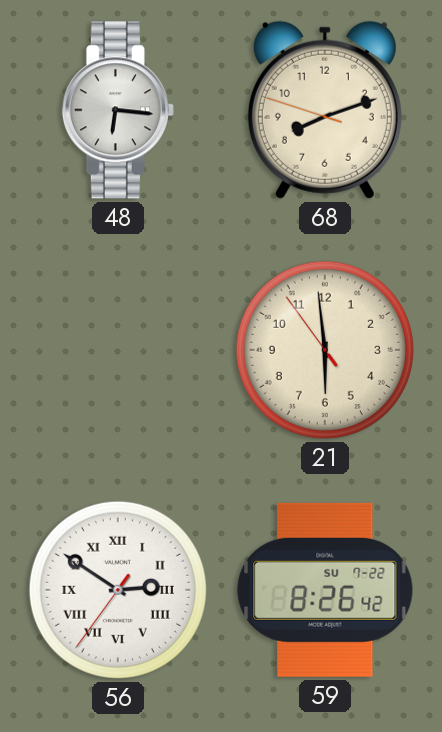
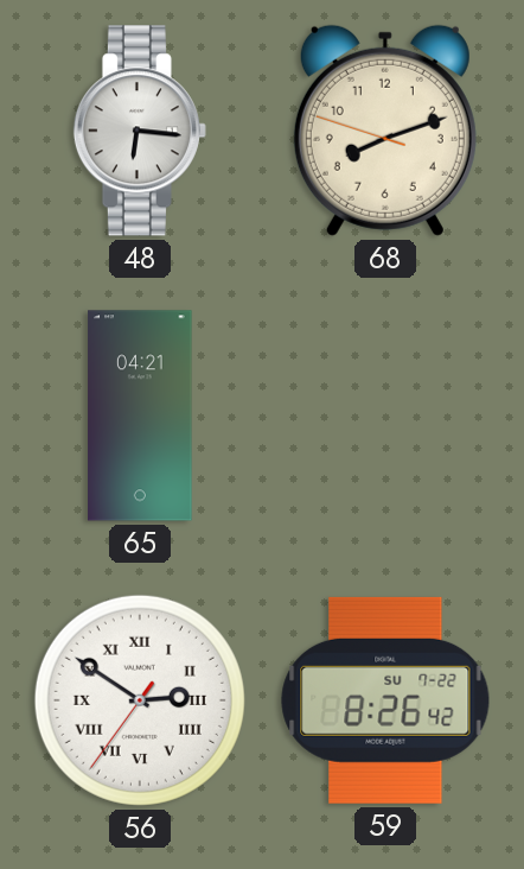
65: none -> 04:21
21: 5:58 -> none
